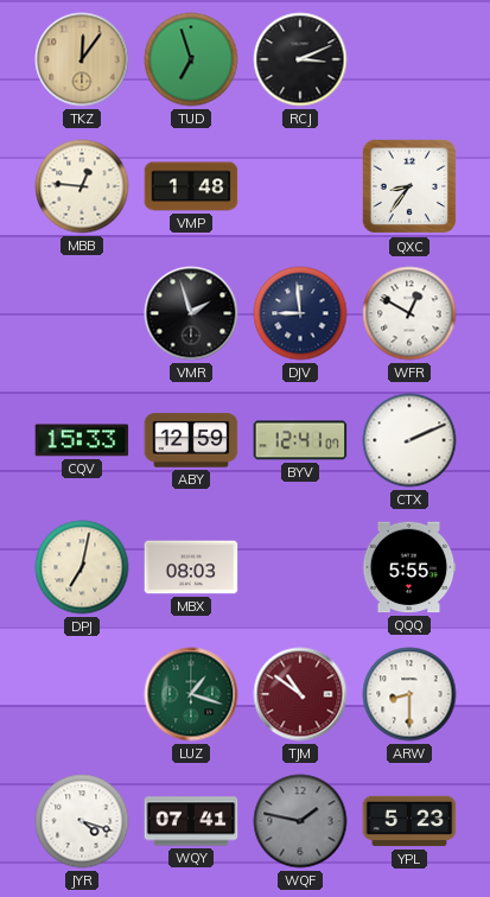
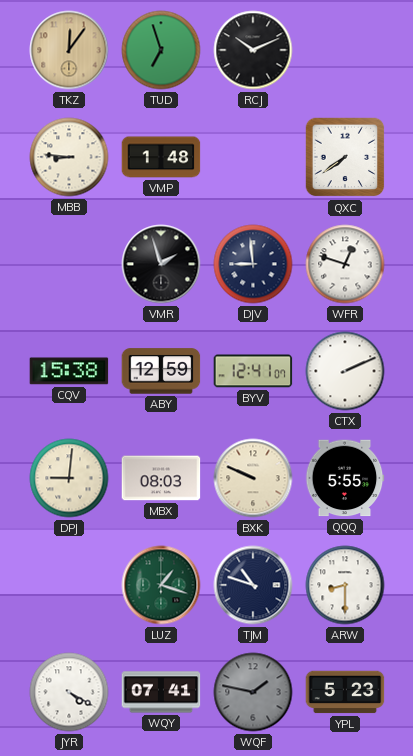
RCJ: 3:11 -> 10:11
MBB: 12:46 -> 8:46
QXC: 8:36 -> 7:39
WFR: 12:50 -> 12:48
CQV: 15:33 -> 15:38
DPJ: 7:02 -> 9:01
BXK: none -> 9:49
TJM: 10:51 -> 10:48
TJM dial: burgundy -> navy
JYR: 4:18 -> 4:20
